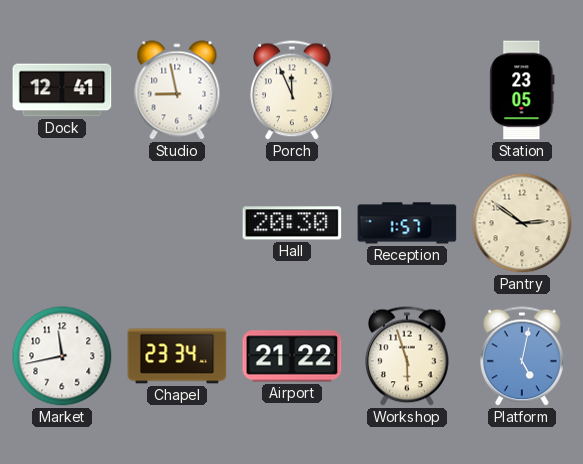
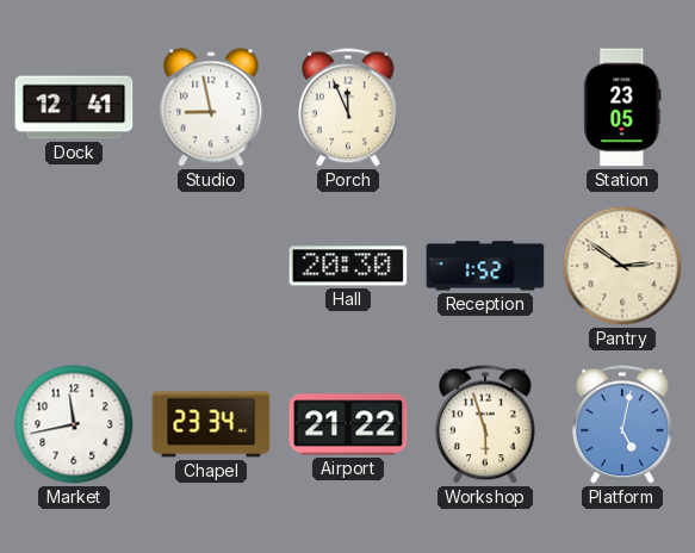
Reception: 1:57 -> 1:52
